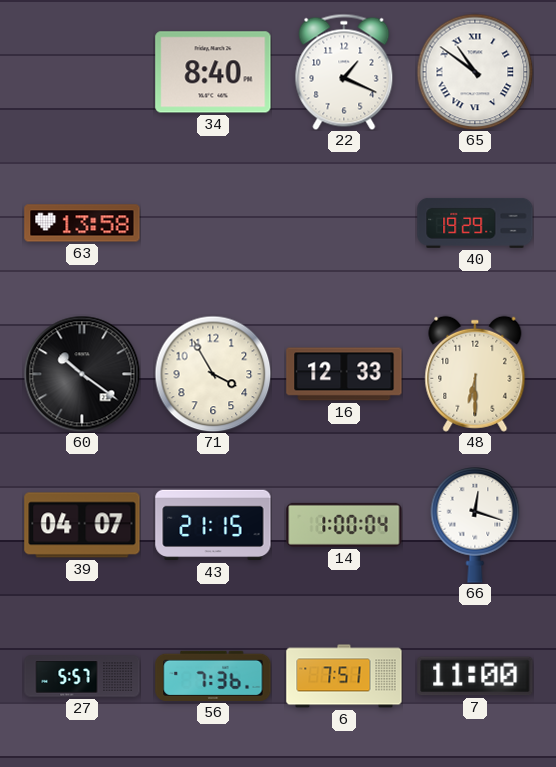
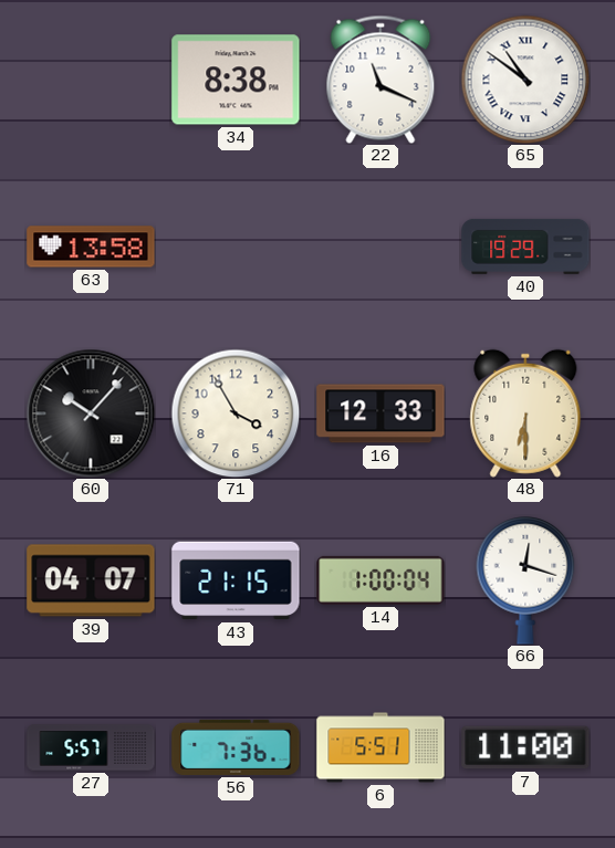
34: 8:40 -> 8:38
22: 1:19 -> 11:19
60: 10:21 -> 10:07
6: 7:51 -> 5:51
